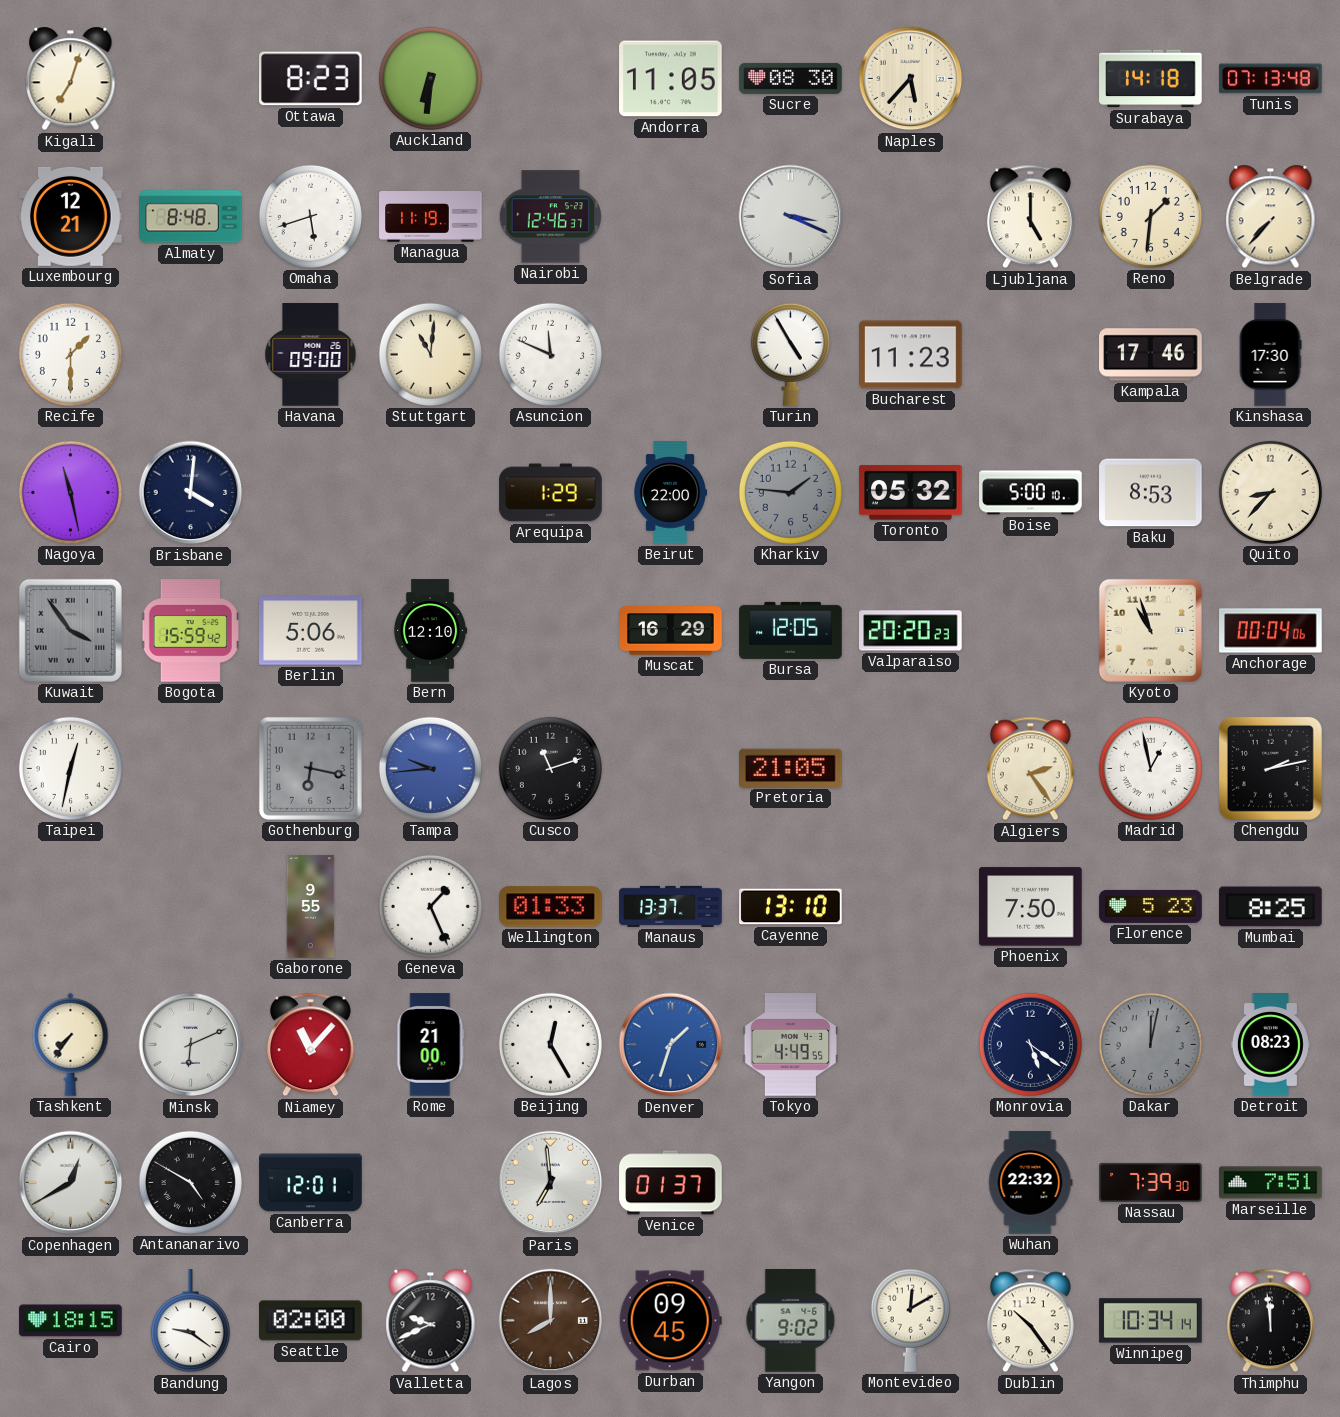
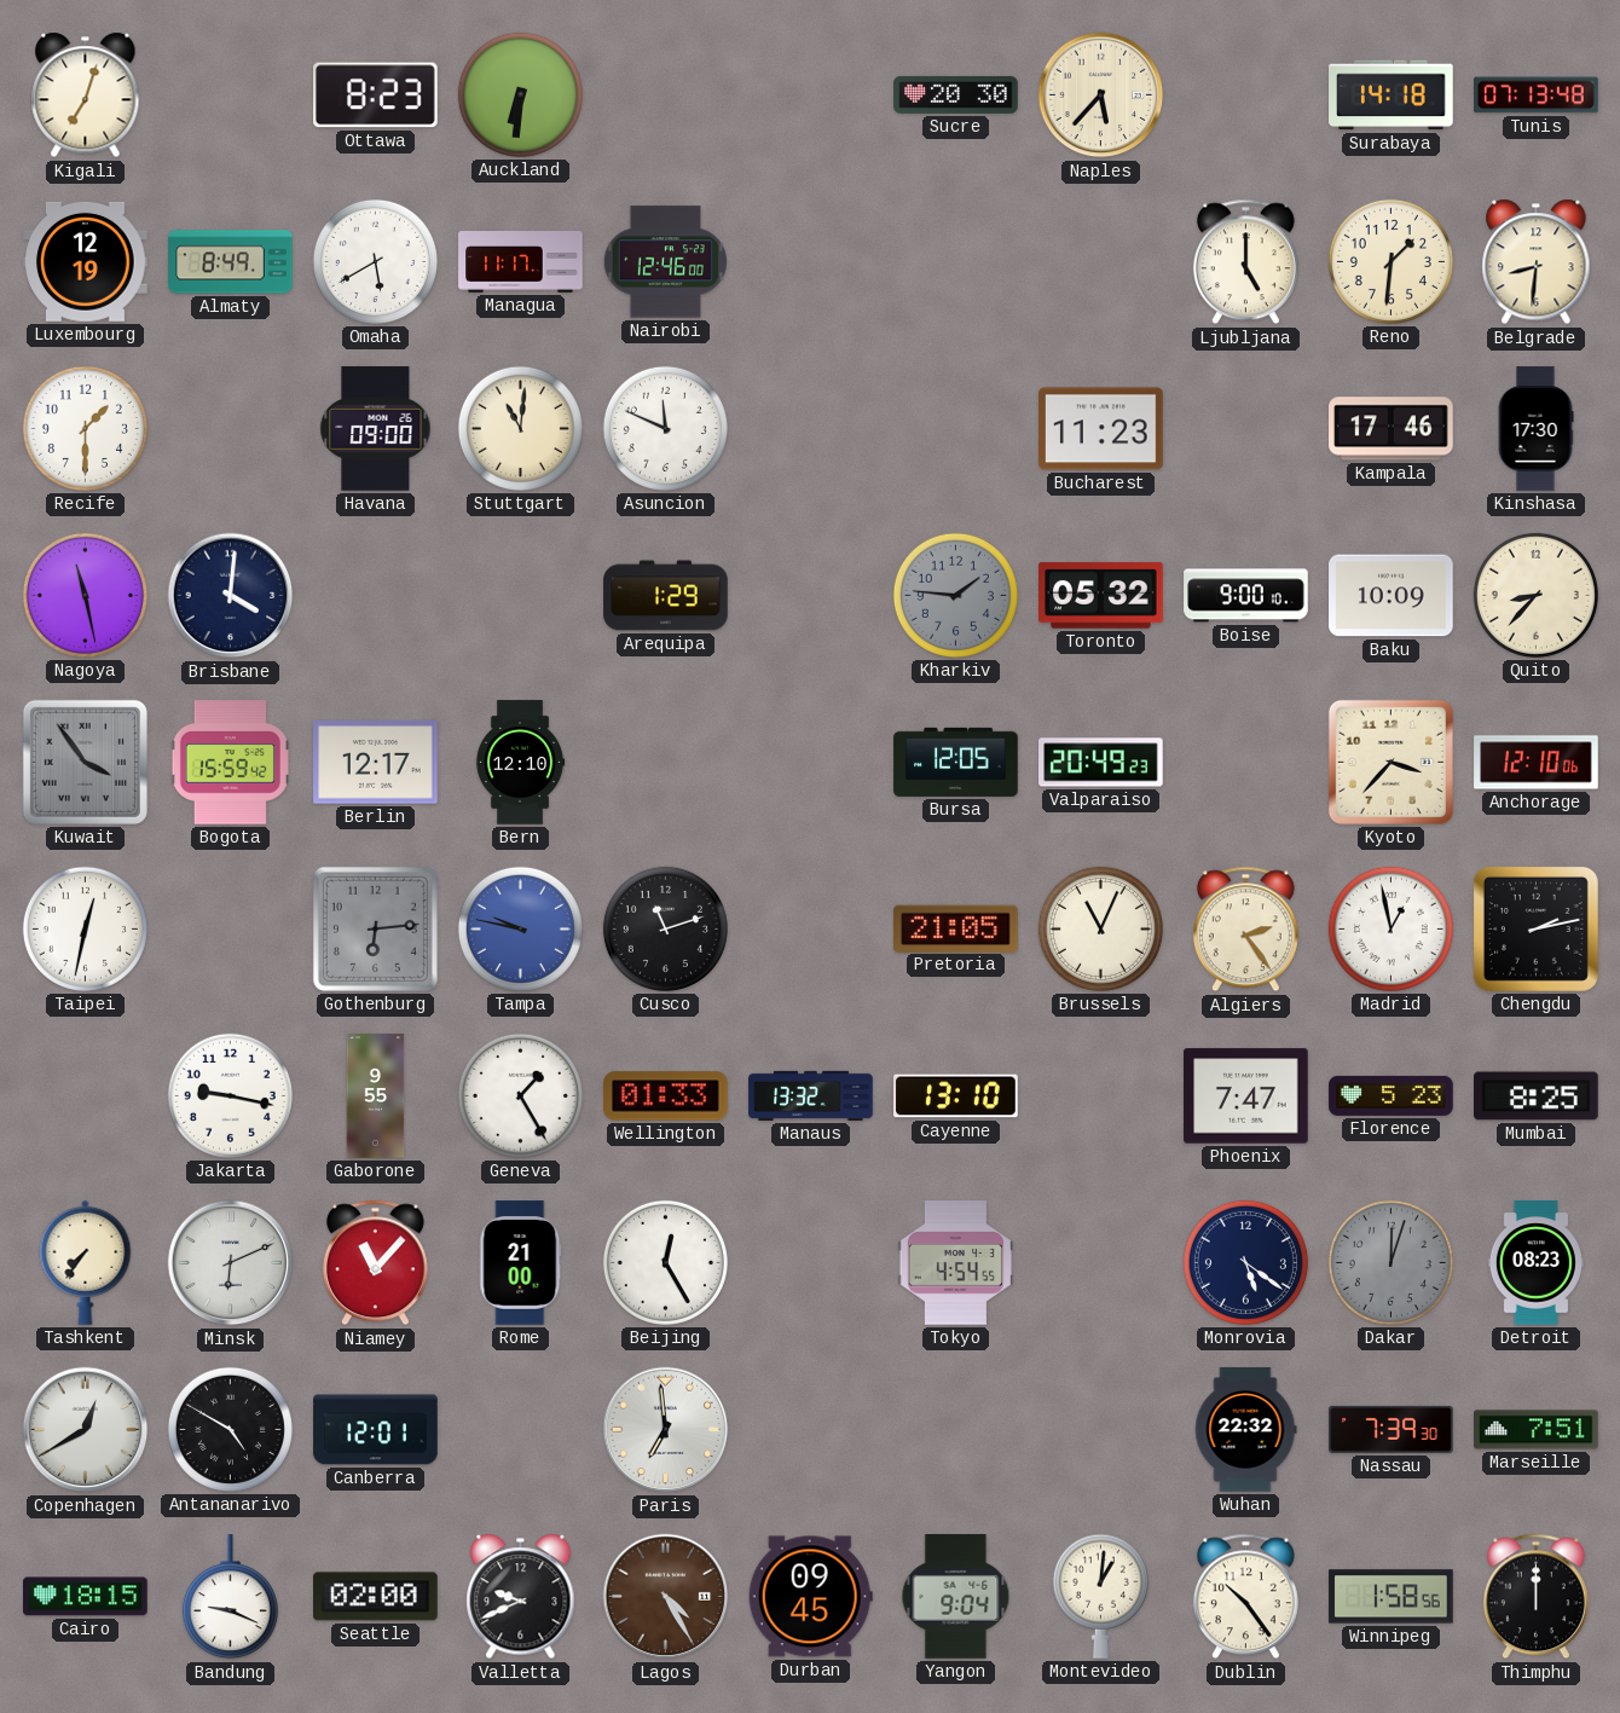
Andorra: 11:05 -> none
Sucre: 08:30 -> 20:30
Luxembourg: 12:21 -> 12:19
Almaty: 8:48 -> 8:49
Omaha: 5:42 -> 5:40
Managua: 11:19 -> 11:17
Nairobi: 12:46:37 -> 12:46:00
Sofia: 3:19 -> none
Belgrade: 7:37 -> 8:31
Turin: 4:55 -> none
Beirut: 22:00 -> none
Boise: 5:00 -> 9:00
Baku: 8:53 -> 10:09
Berlin: 5:06 -> 12:17
Muscat: 16:29 -> none
Valparaiso: 20:20 -> 20:49
Kyoto: 10:57 -> 3:37
Anchorage: 00:04 -> 12:10
Gothenburg: 6:17 -> 6:14
Tampa: 9:44 -> 9:47
Brussels: none -> 11:04
Jakarta: none -> 9:17
Geneva: 1:26 -> 1:25
Manaus: 13:37 -> 13:32
Phoenix: 7:50 -> 7:47
Denver: 1:33 -> none
Tokyo: 4:49 -> 4:54
Dakar: 12:02 -> 12:03
Venice: 01:37 -> none
Bandung: 9:21 -> 9:19
Lagos: 8:00 -> 4:25
Yangon: 9:02 -> 9:04
Montevideo: 12:10 -> 1:01
Winnipeg: 10:34 -> 1:58
Thimphu: 11:59 -> 12:00
